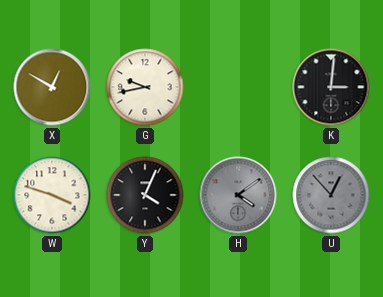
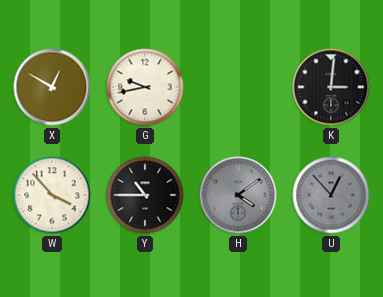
W: 3:48 -> 3:53
Y: 4:04 -> 10:45
